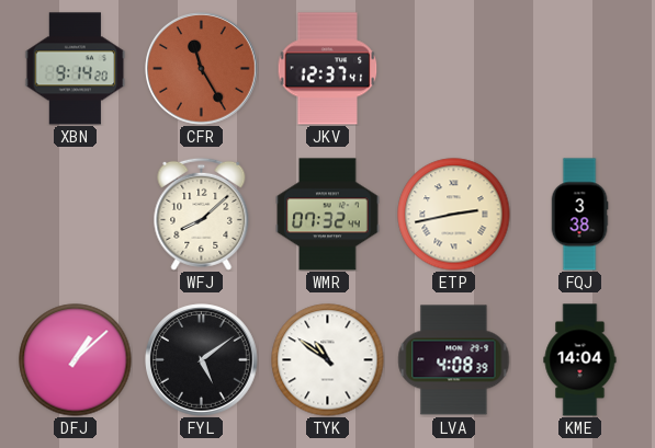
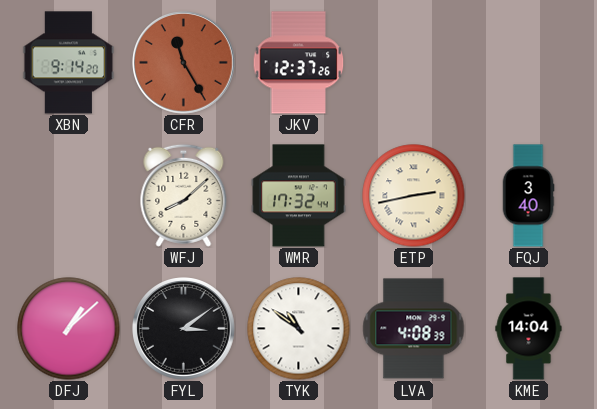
JKV: 12:37:41 -> 12:37:26
WMR: 07:32 -> 17:32
FQJ: 3:38 -> 3:40
FYL: 5:09 -> 3:09
